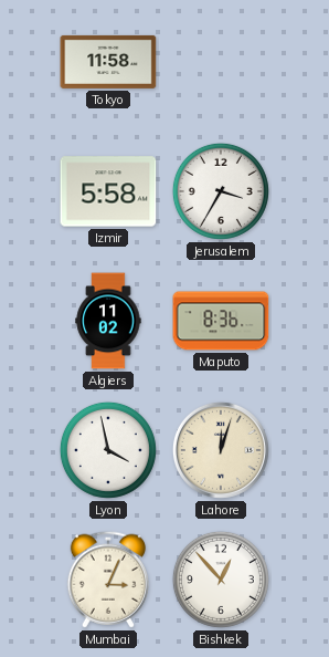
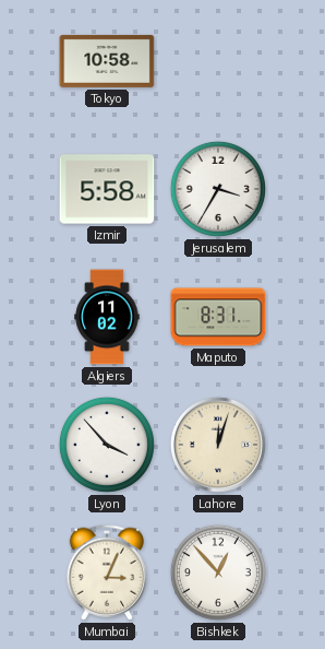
Tokyo: 11:58 -> 10:58
Maputo: 8:36 -> 8:31
Lyon: 3:58 -> 3:53
